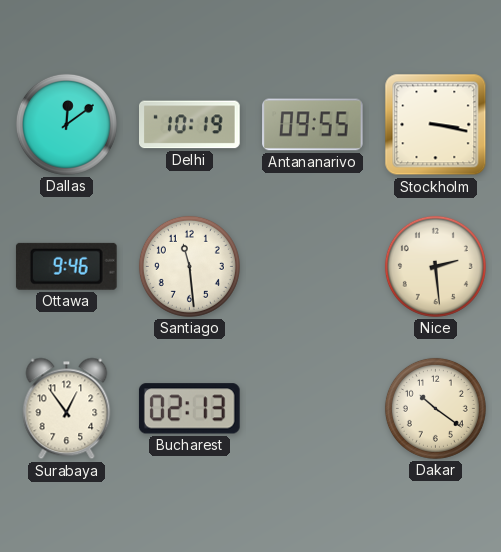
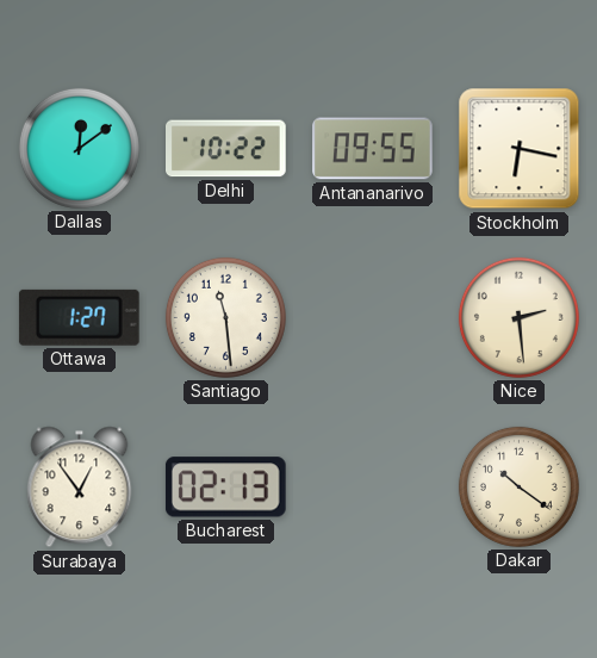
Delhi: 10:19 -> 10:22
Stockholm: 3:17 -> 6:17
Ottawa: 9:46 -> 1:27
